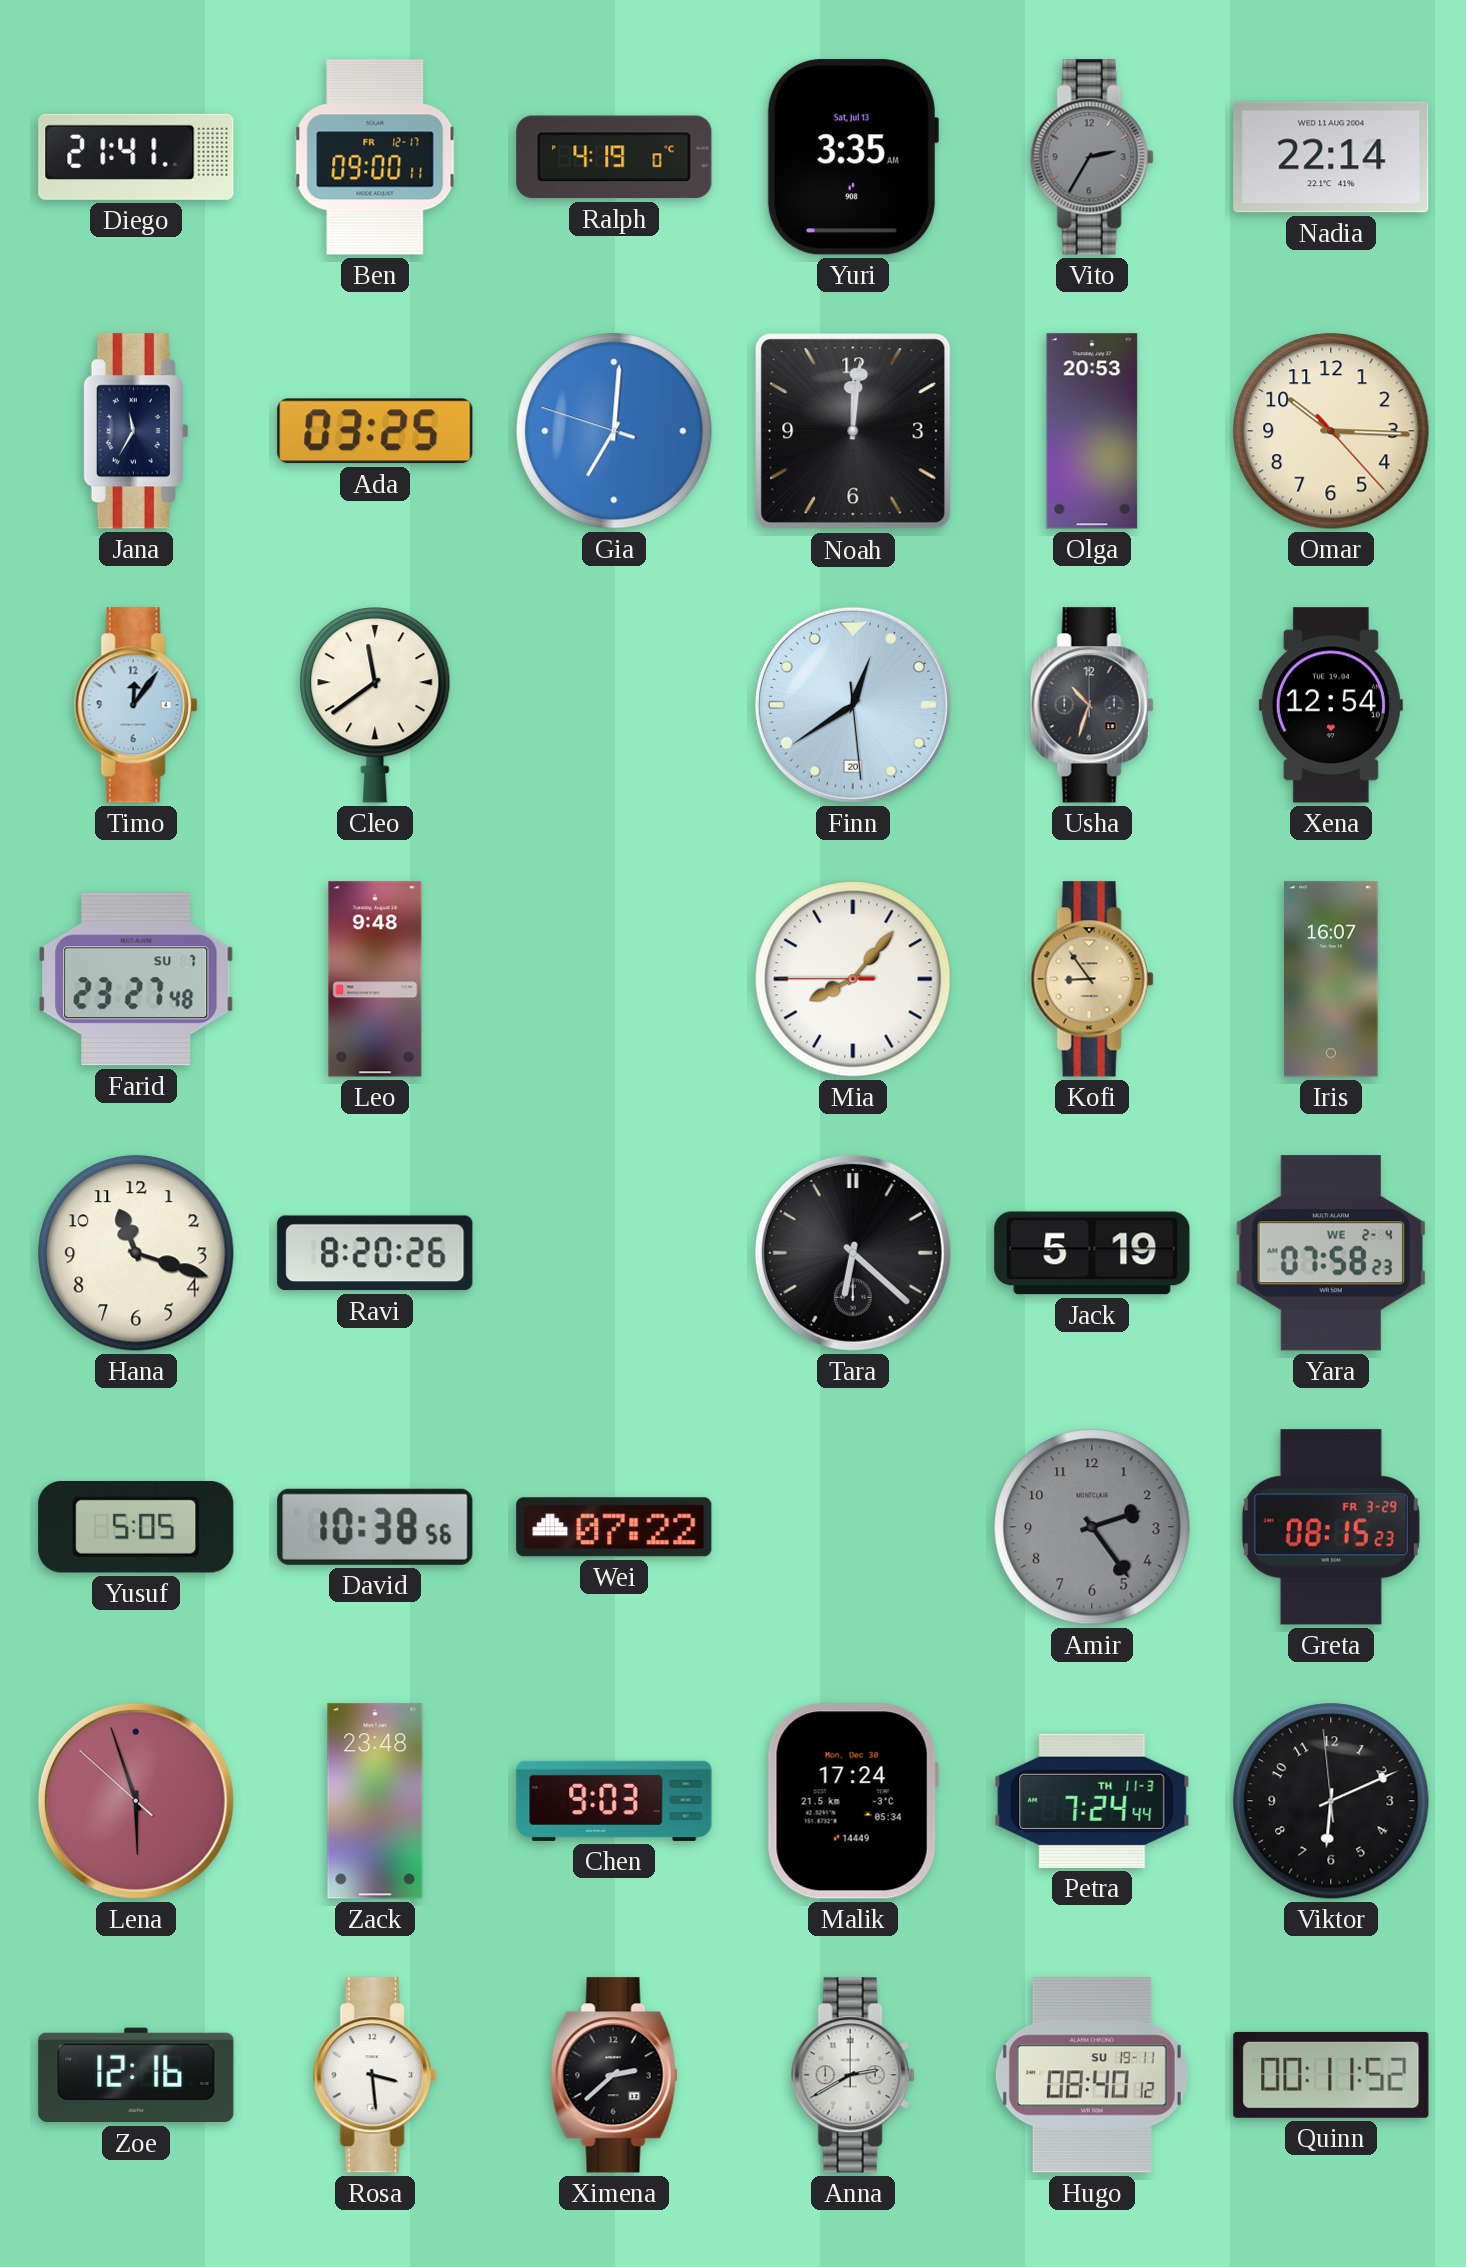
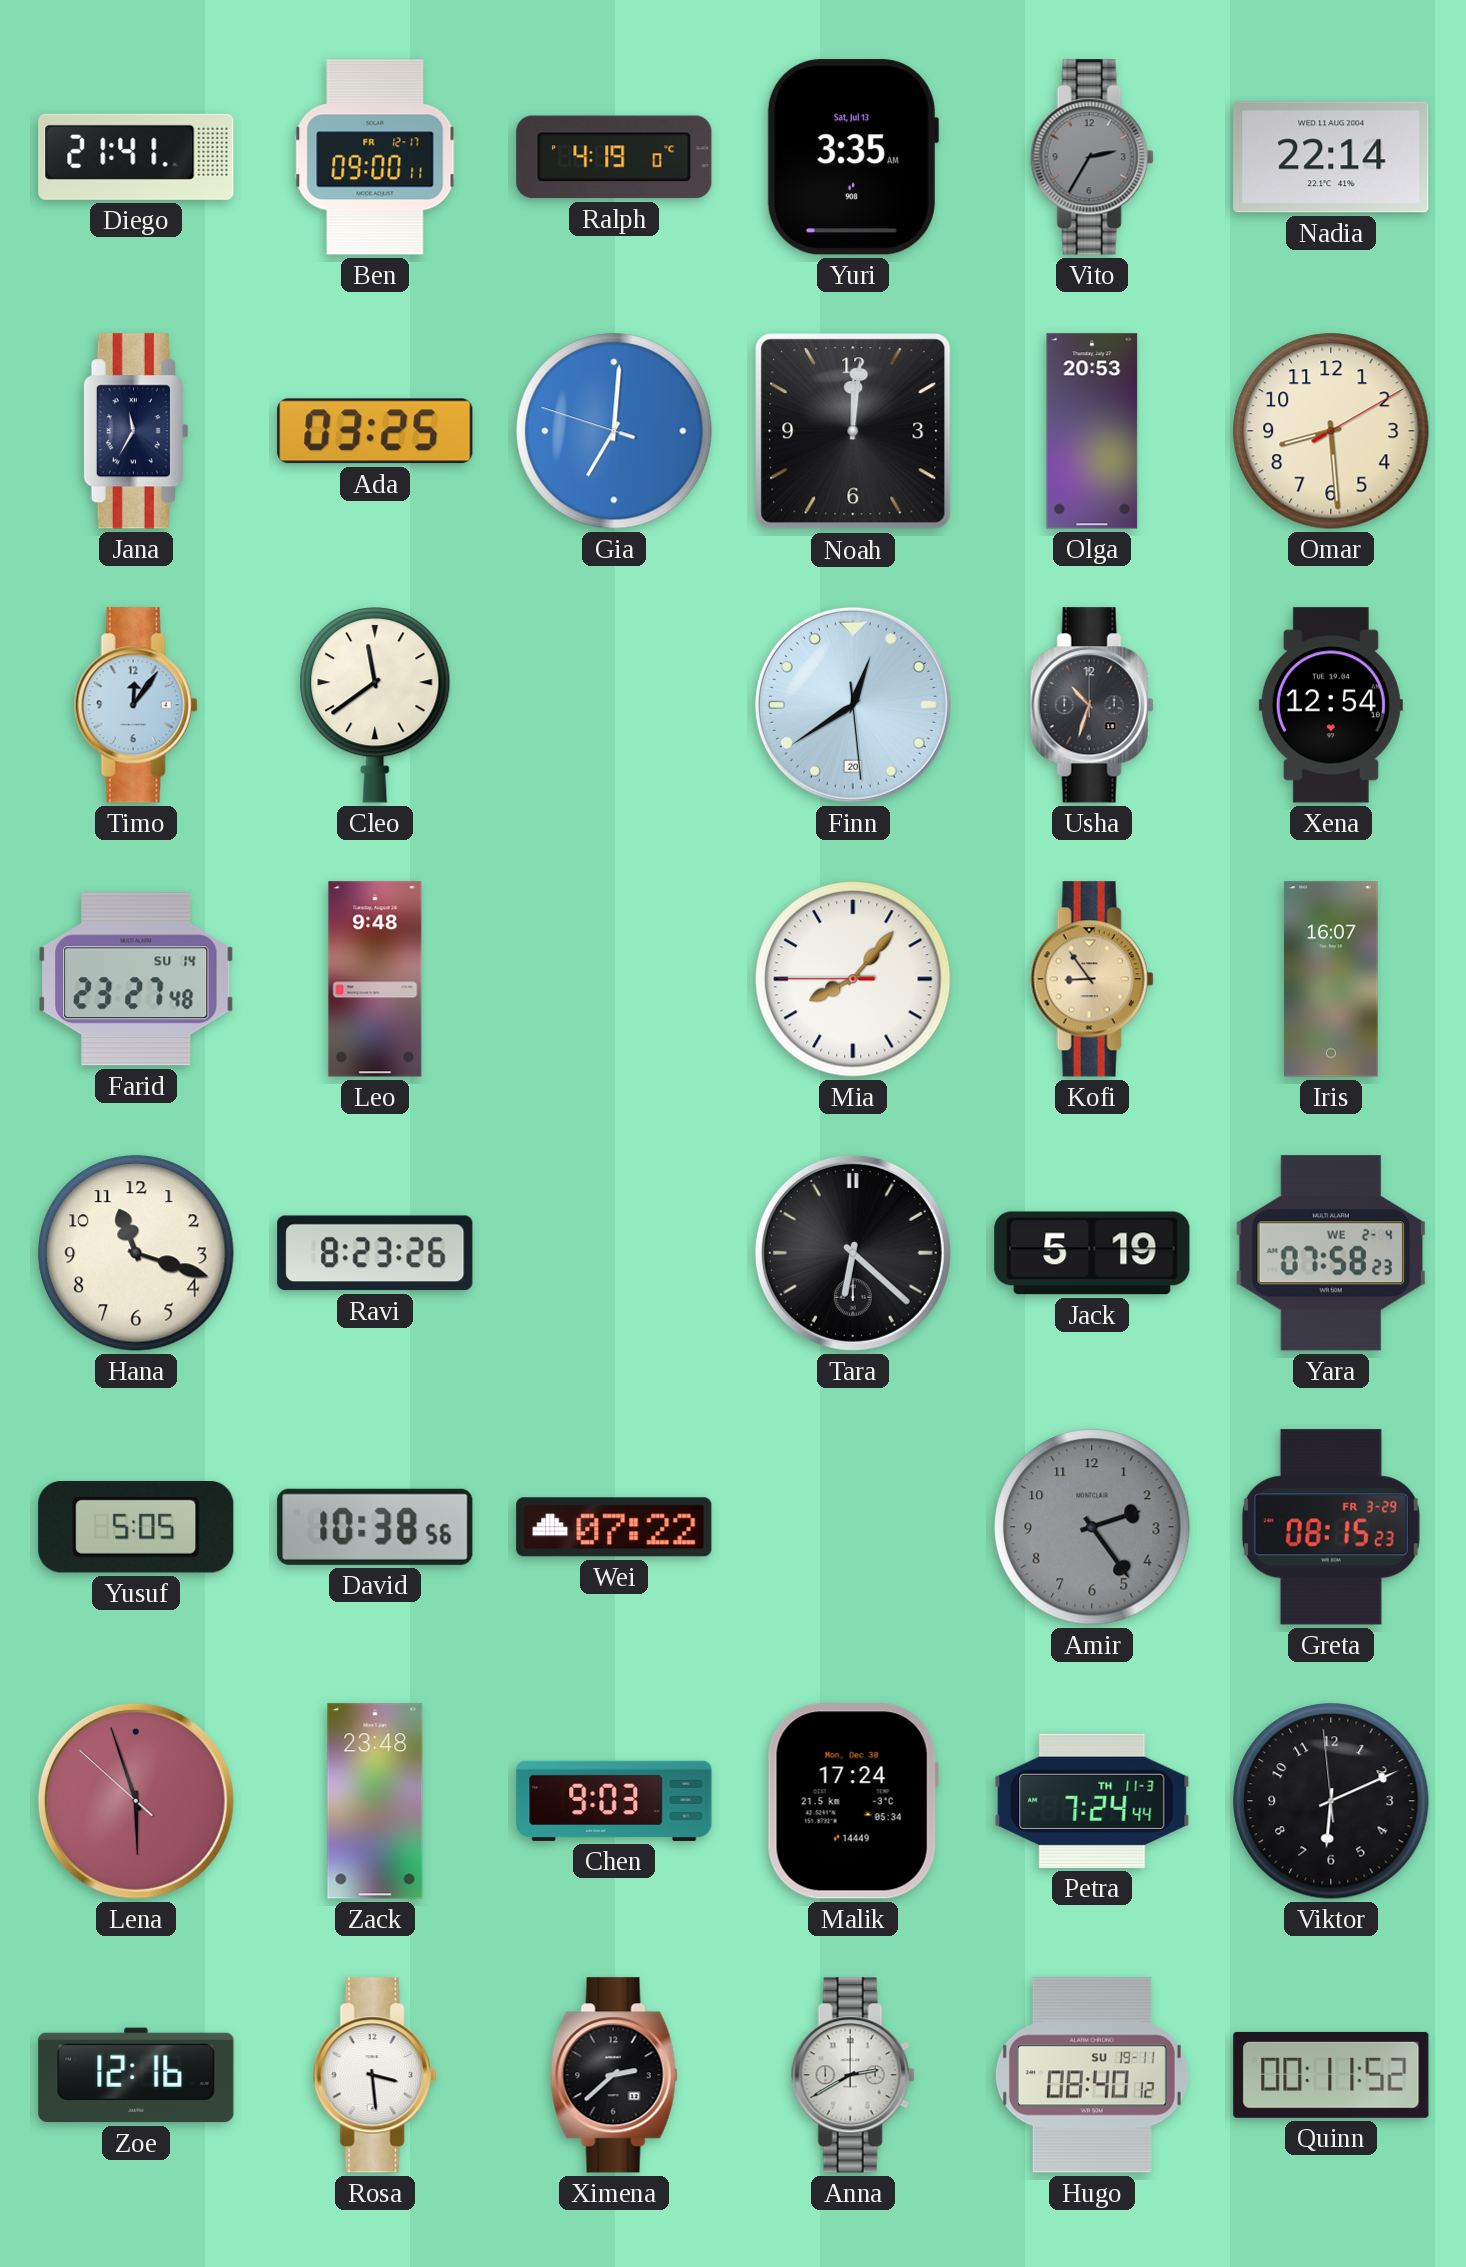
Omar: 10:15 -> 8:29
Farid date: SU 7 -> SU 14
Ravi: 8:20 -> 8:23
